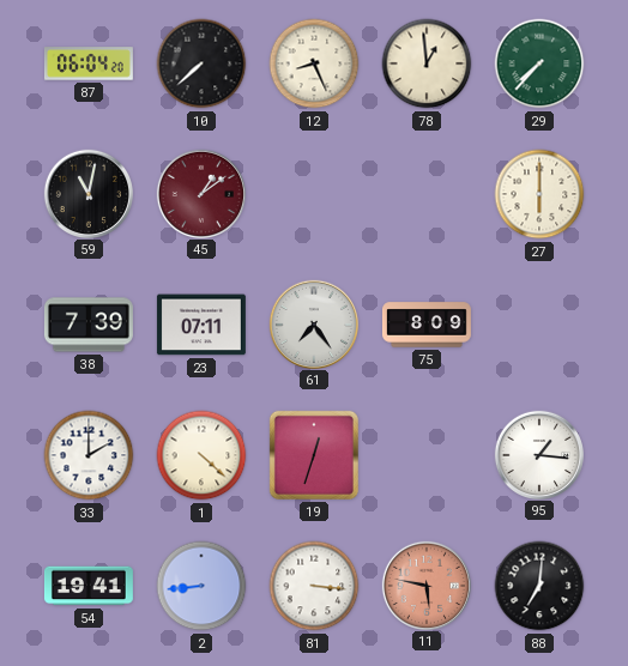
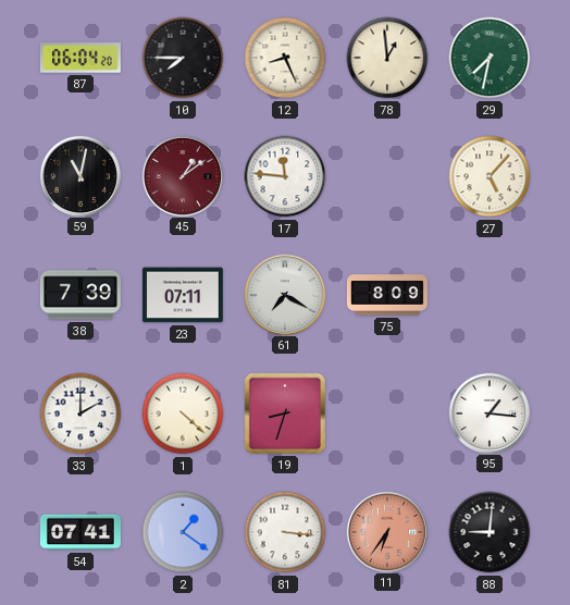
10: 7:38 -> 7:45
29: 7:37 -> 7:32
17: none -> 11:46
27: 6:00 -> 5:07
61: 7:24 -> 7:20
19: 12:33 -> 8:33
54: 19:41 -> 07:41
2: 8:44 -> 1:21
11: 5:47 -> 6:36
88: 7:01 -> 9:01
